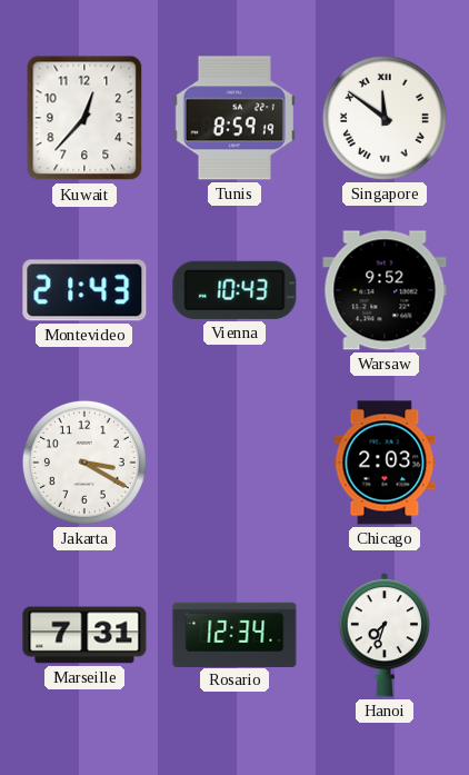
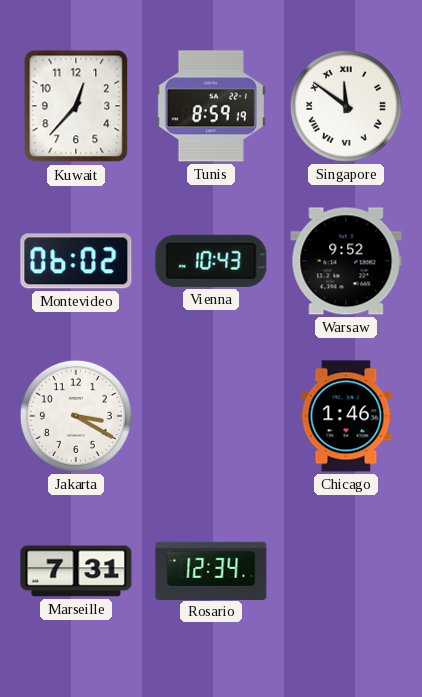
Montevideo: 21:43 -> 06:02
Chicago: 2:03 -> 1:46
Hanoi: 7:33 -> none
